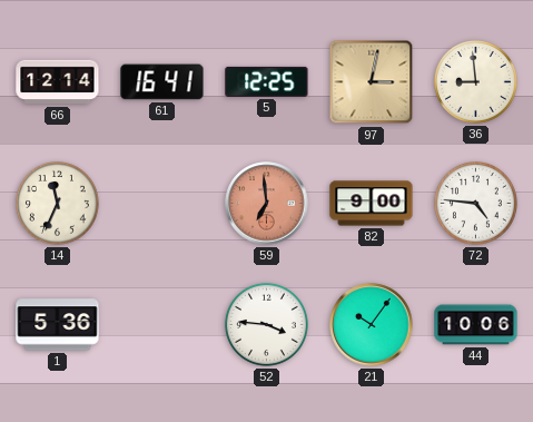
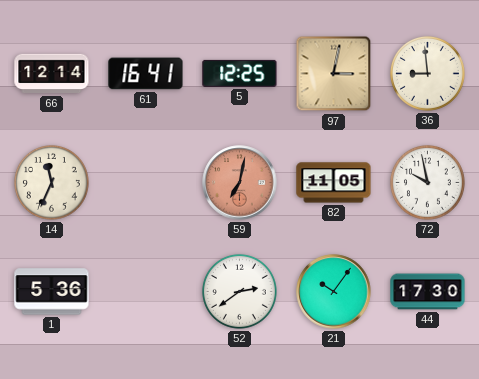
59: 6:59 -> 7:02
82: 9:00 -> 11:05
72: 4:46 -> 9:58
52: 3:46 -> 2:39
44: 10:06 -> 17:30
